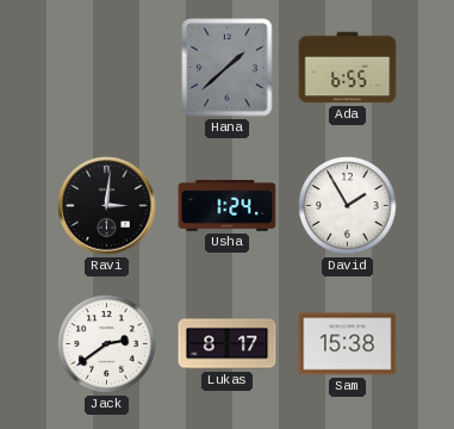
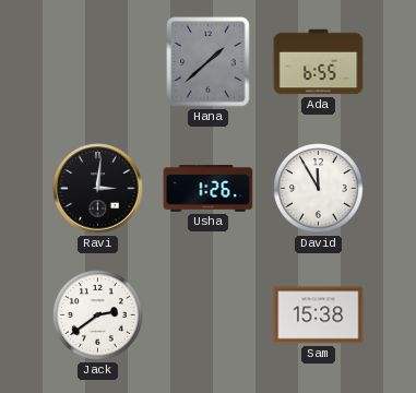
Usha: 1:24 -> 1:26
David: 1:55 -> 11:55
Lukas: 8:17 -> none
